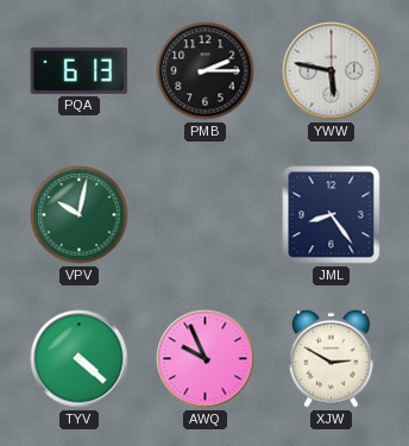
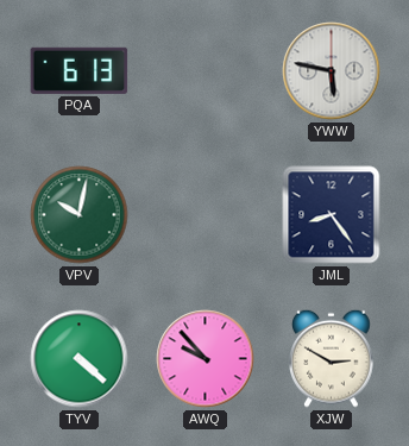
PMB: 2:15 -> none
AWQ: 9:56 -> 9:53
